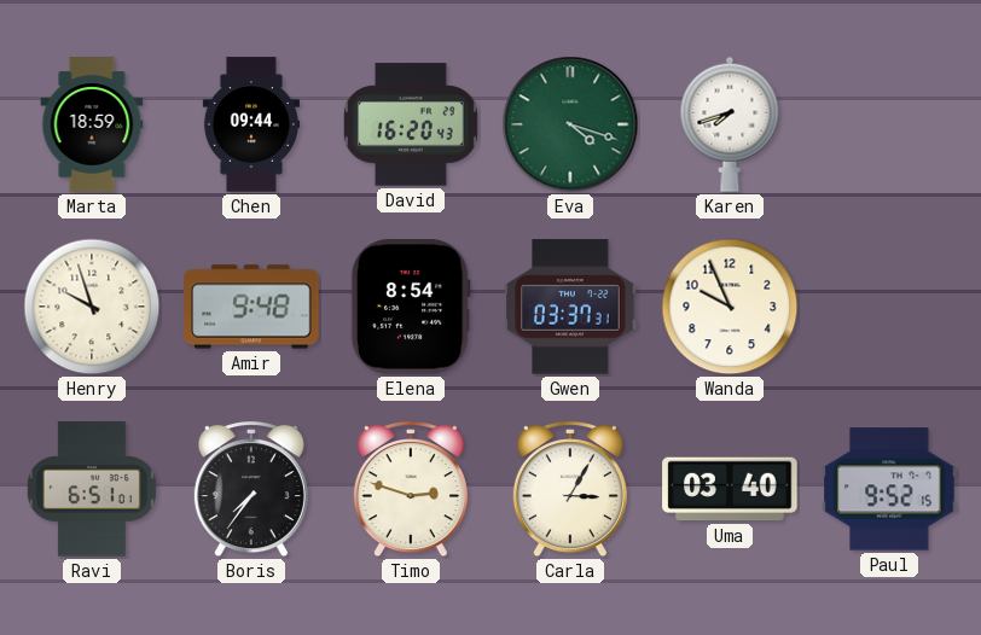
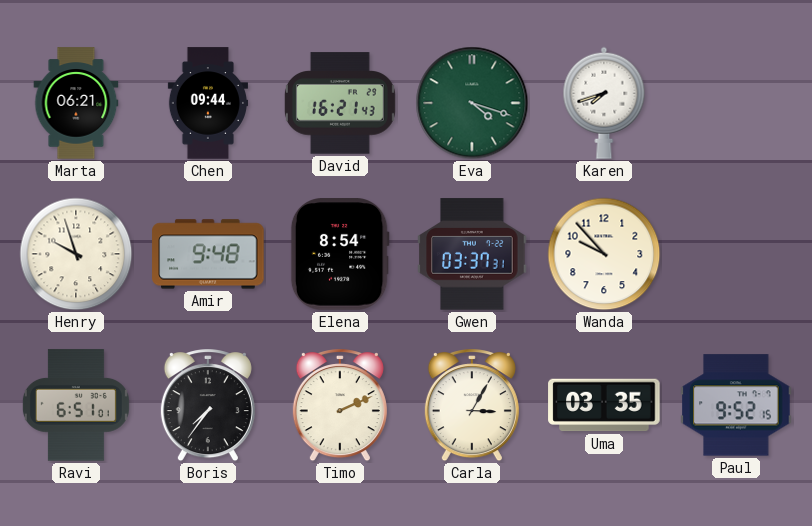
Marta: 18:59 -> 06:21
David: 16:20 -> 16:21
Wanda: 9:56 -> 9:53
Timo: 2:48 -> 2:11
Uma: 03:40 -> 03:35
